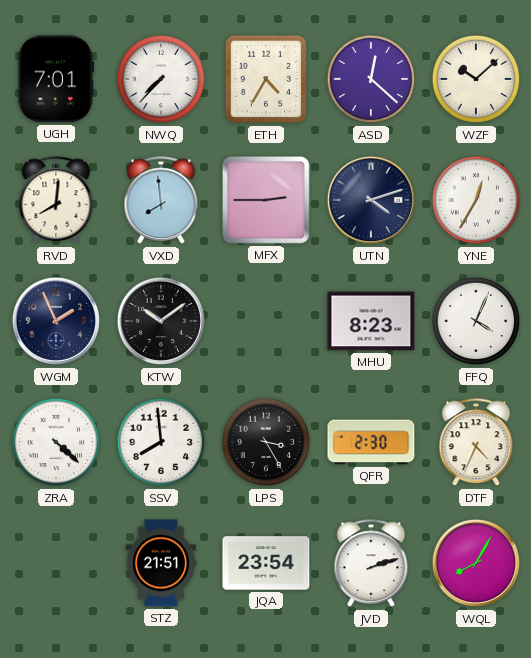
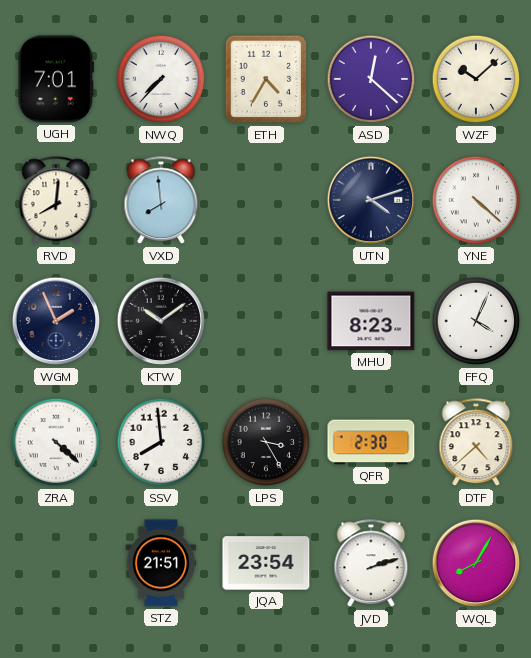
MFX: 2:45 -> none
YNE: 12:35 -> 4:22
DTF: 4:34 -> 4:38
